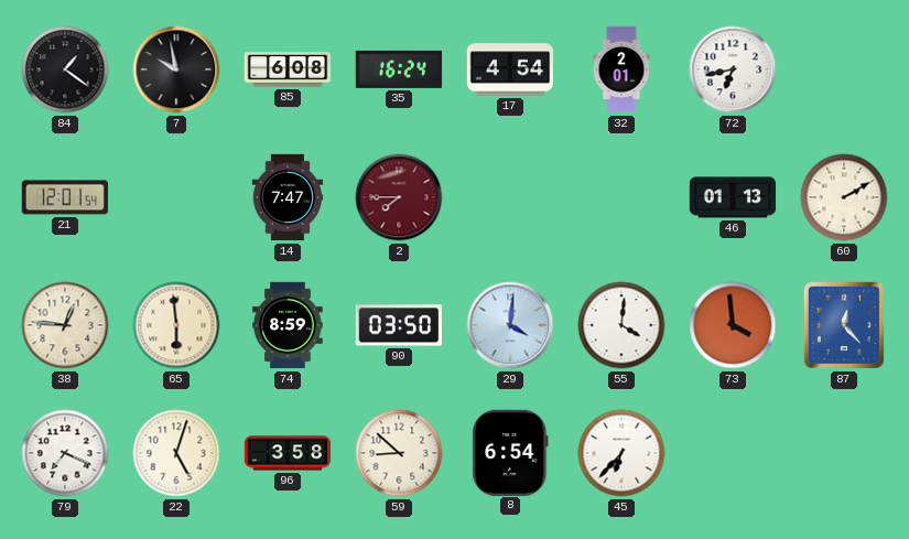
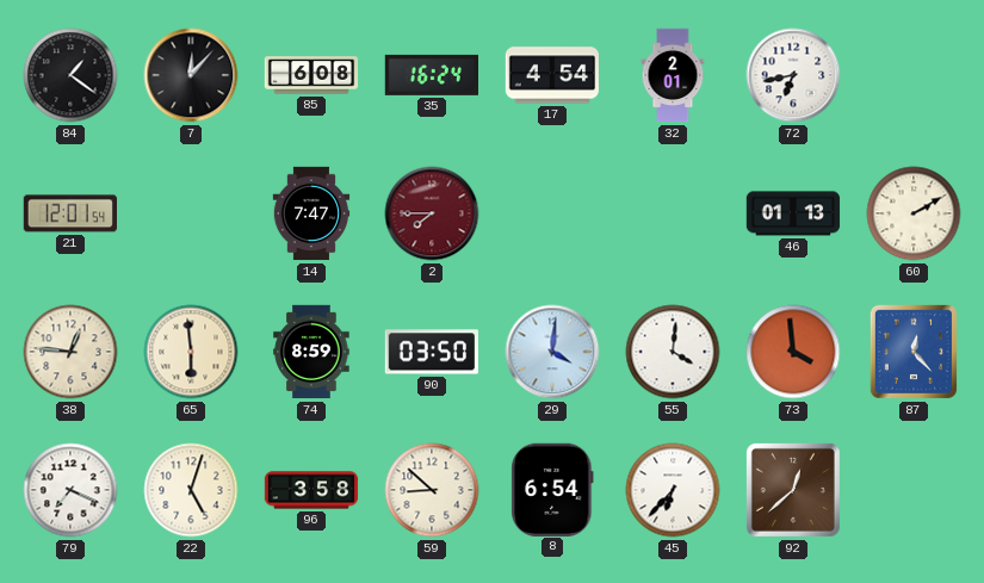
7: 9:58 -> 12:07
92: none -> 12:38
